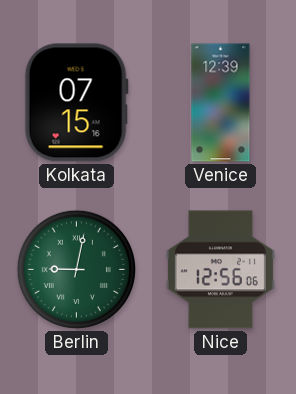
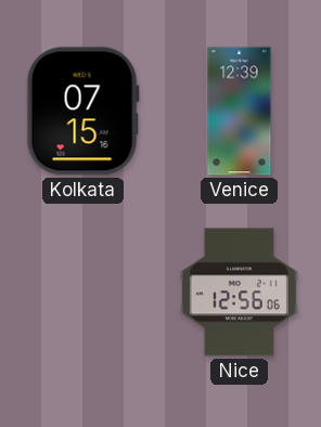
Berlin: 9:02 -> none
